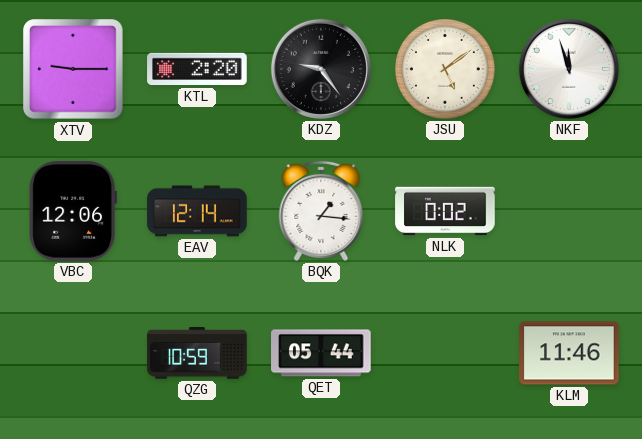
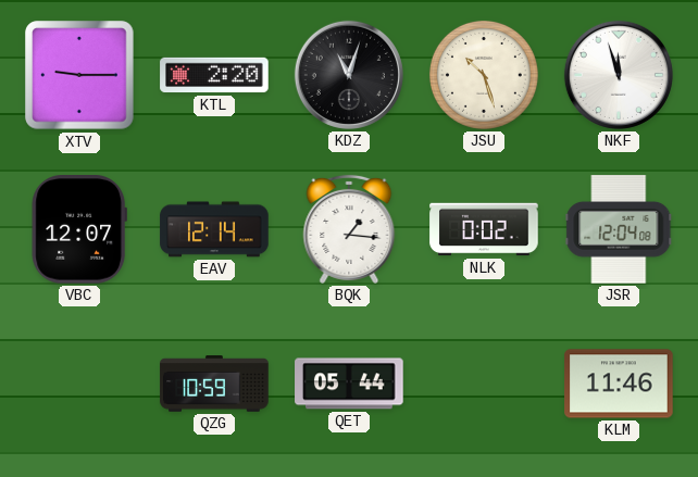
KDZ: 9:24 -> 11:03
JSU: 5:09 -> 10:27
VBC: 12:06 -> 12:07
JSR: none -> 12:04
